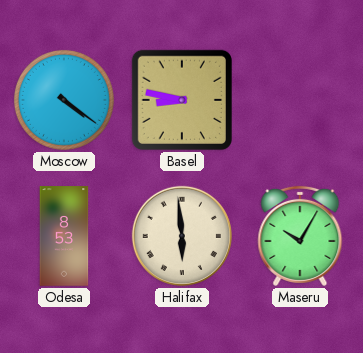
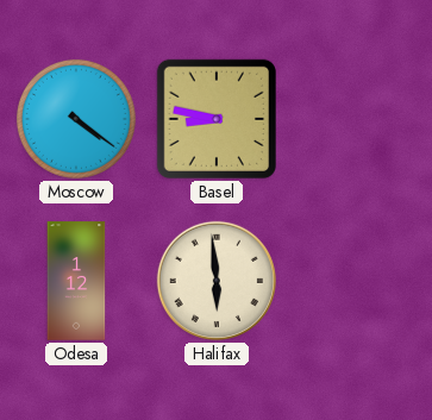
Odesa: 8:53 -> 1:12
Maseru: 10:05 -> none
